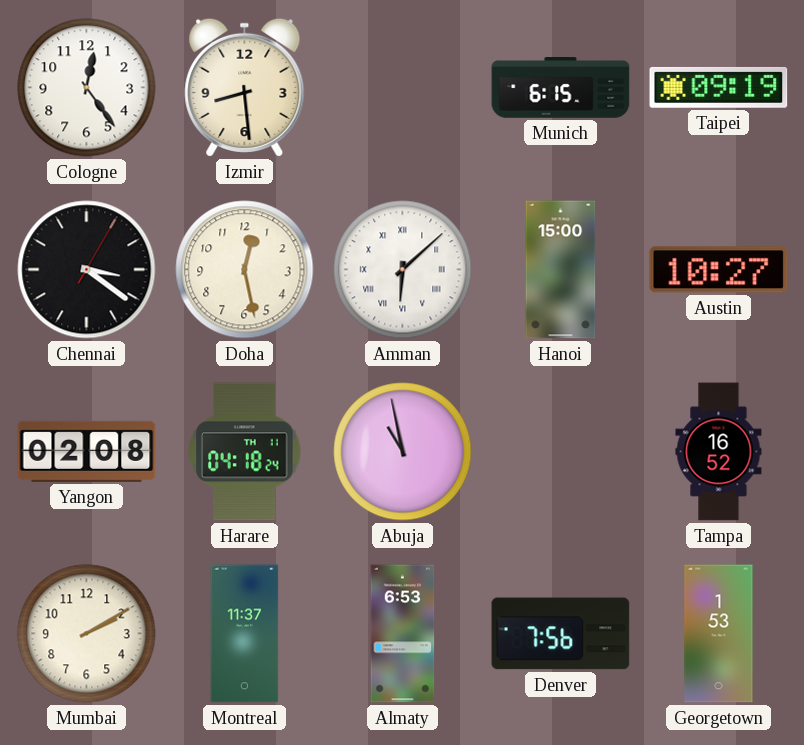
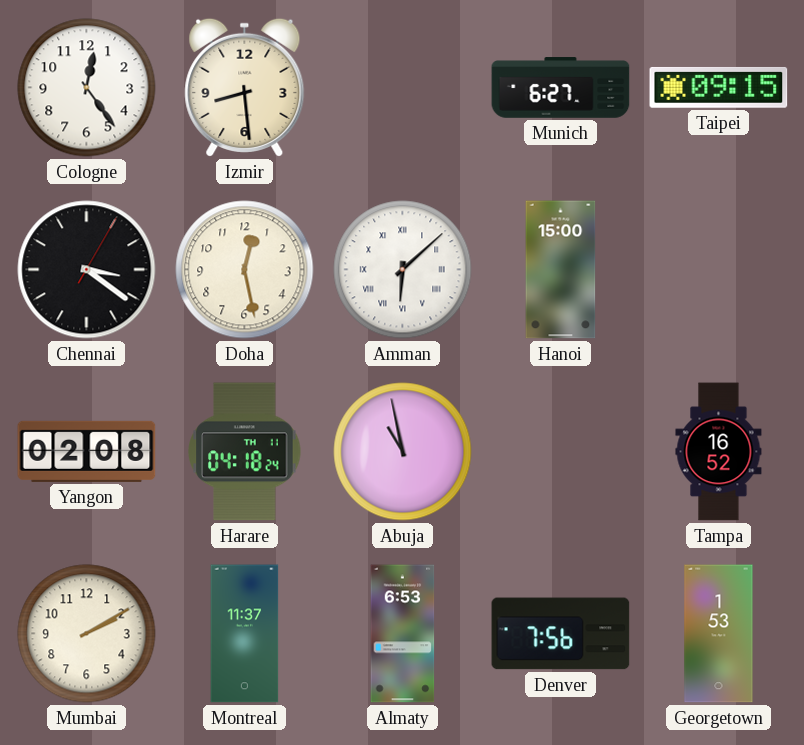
Munich: 6:15 -> 6:27
Taipei: 09:19 -> 09:15
Austin: 10:27 -> none
